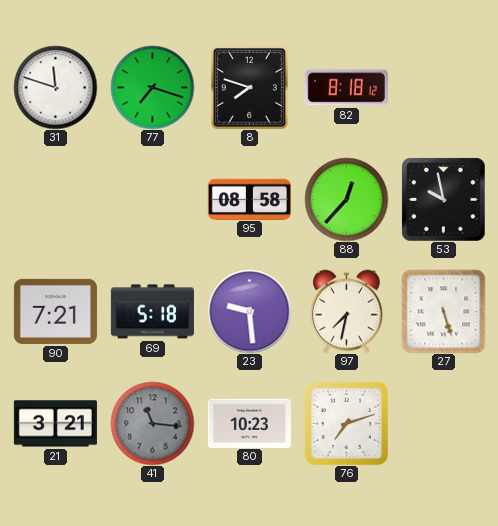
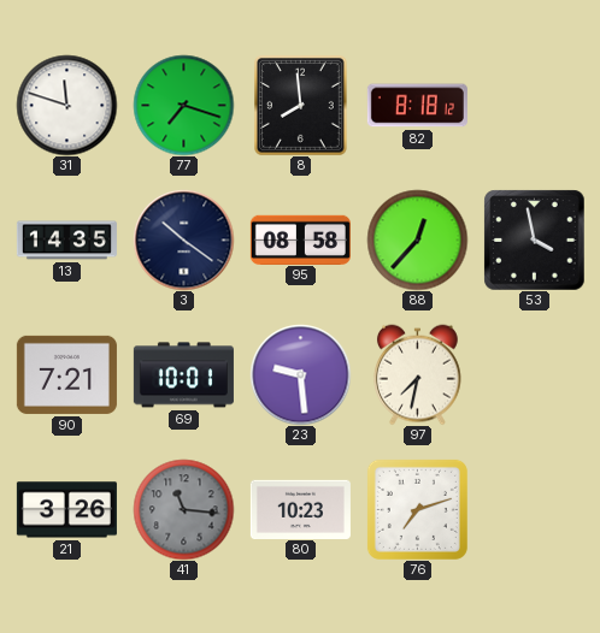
8: 7:48 -> 7:59
13: none -> 14:35
3: none -> 10:21
53: 9:58 -> 3:58
69: 5:18 -> 10:01
27: 5:27 -> none
21: 3:21 -> 3:26
